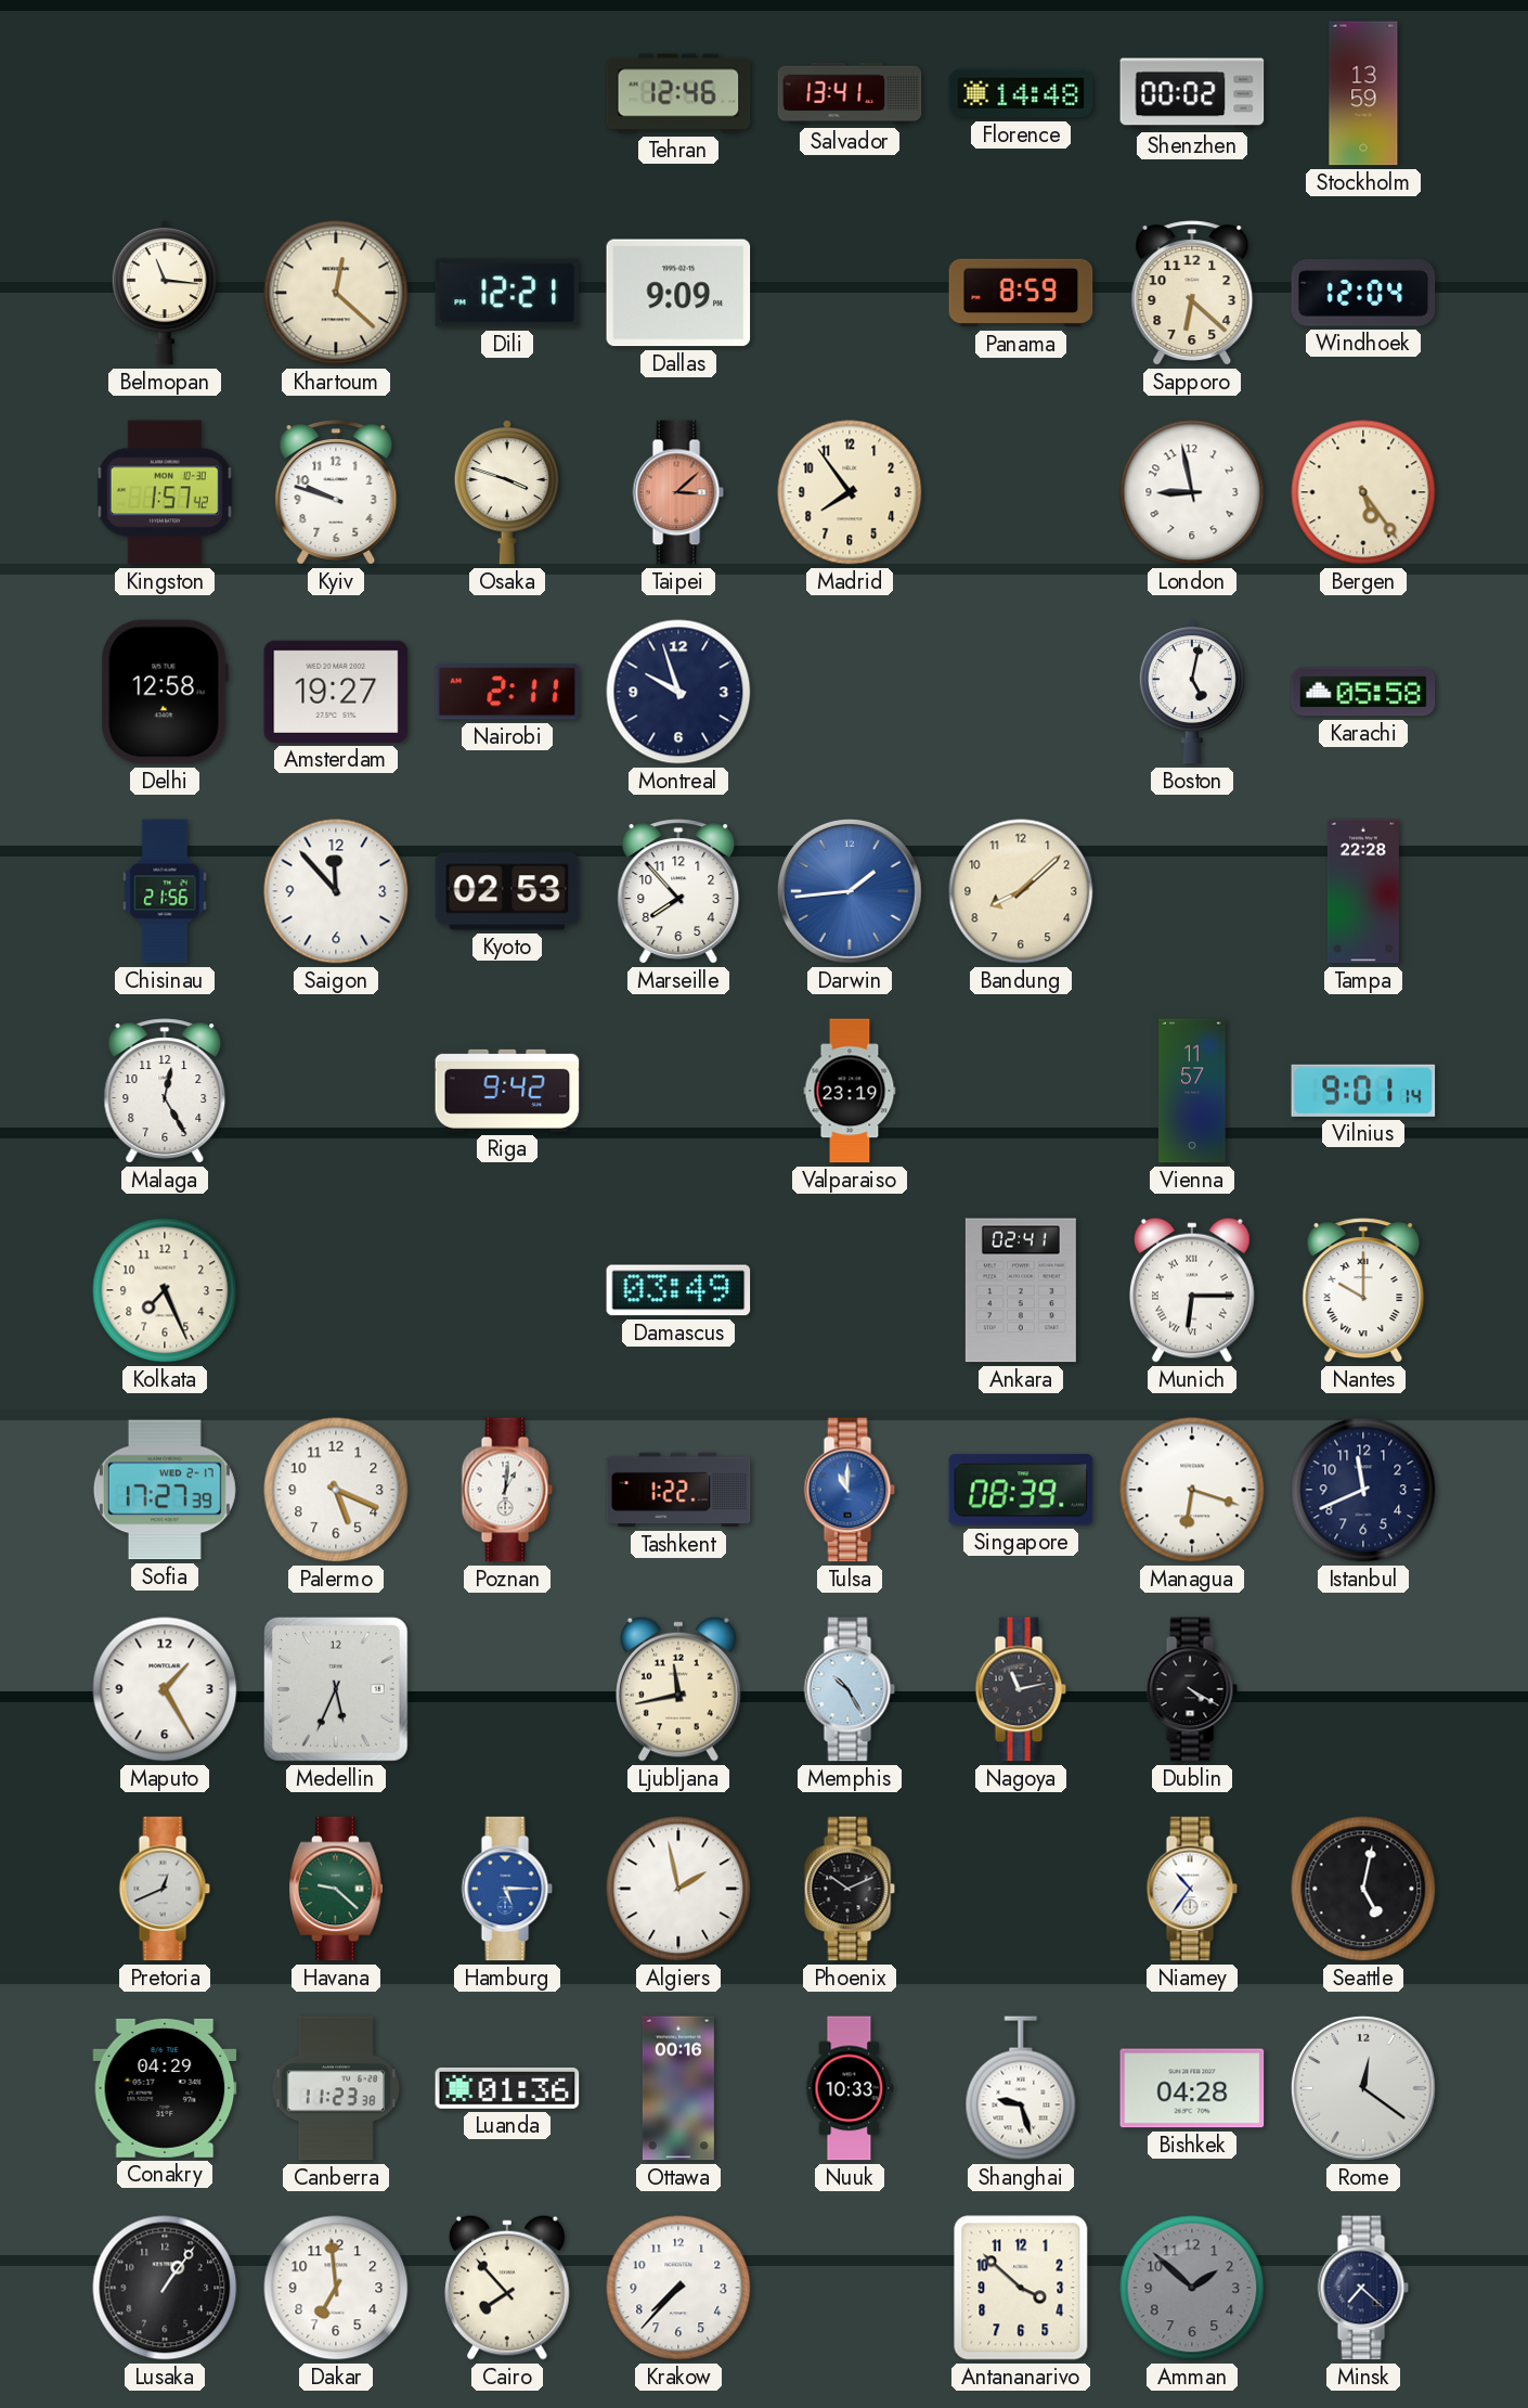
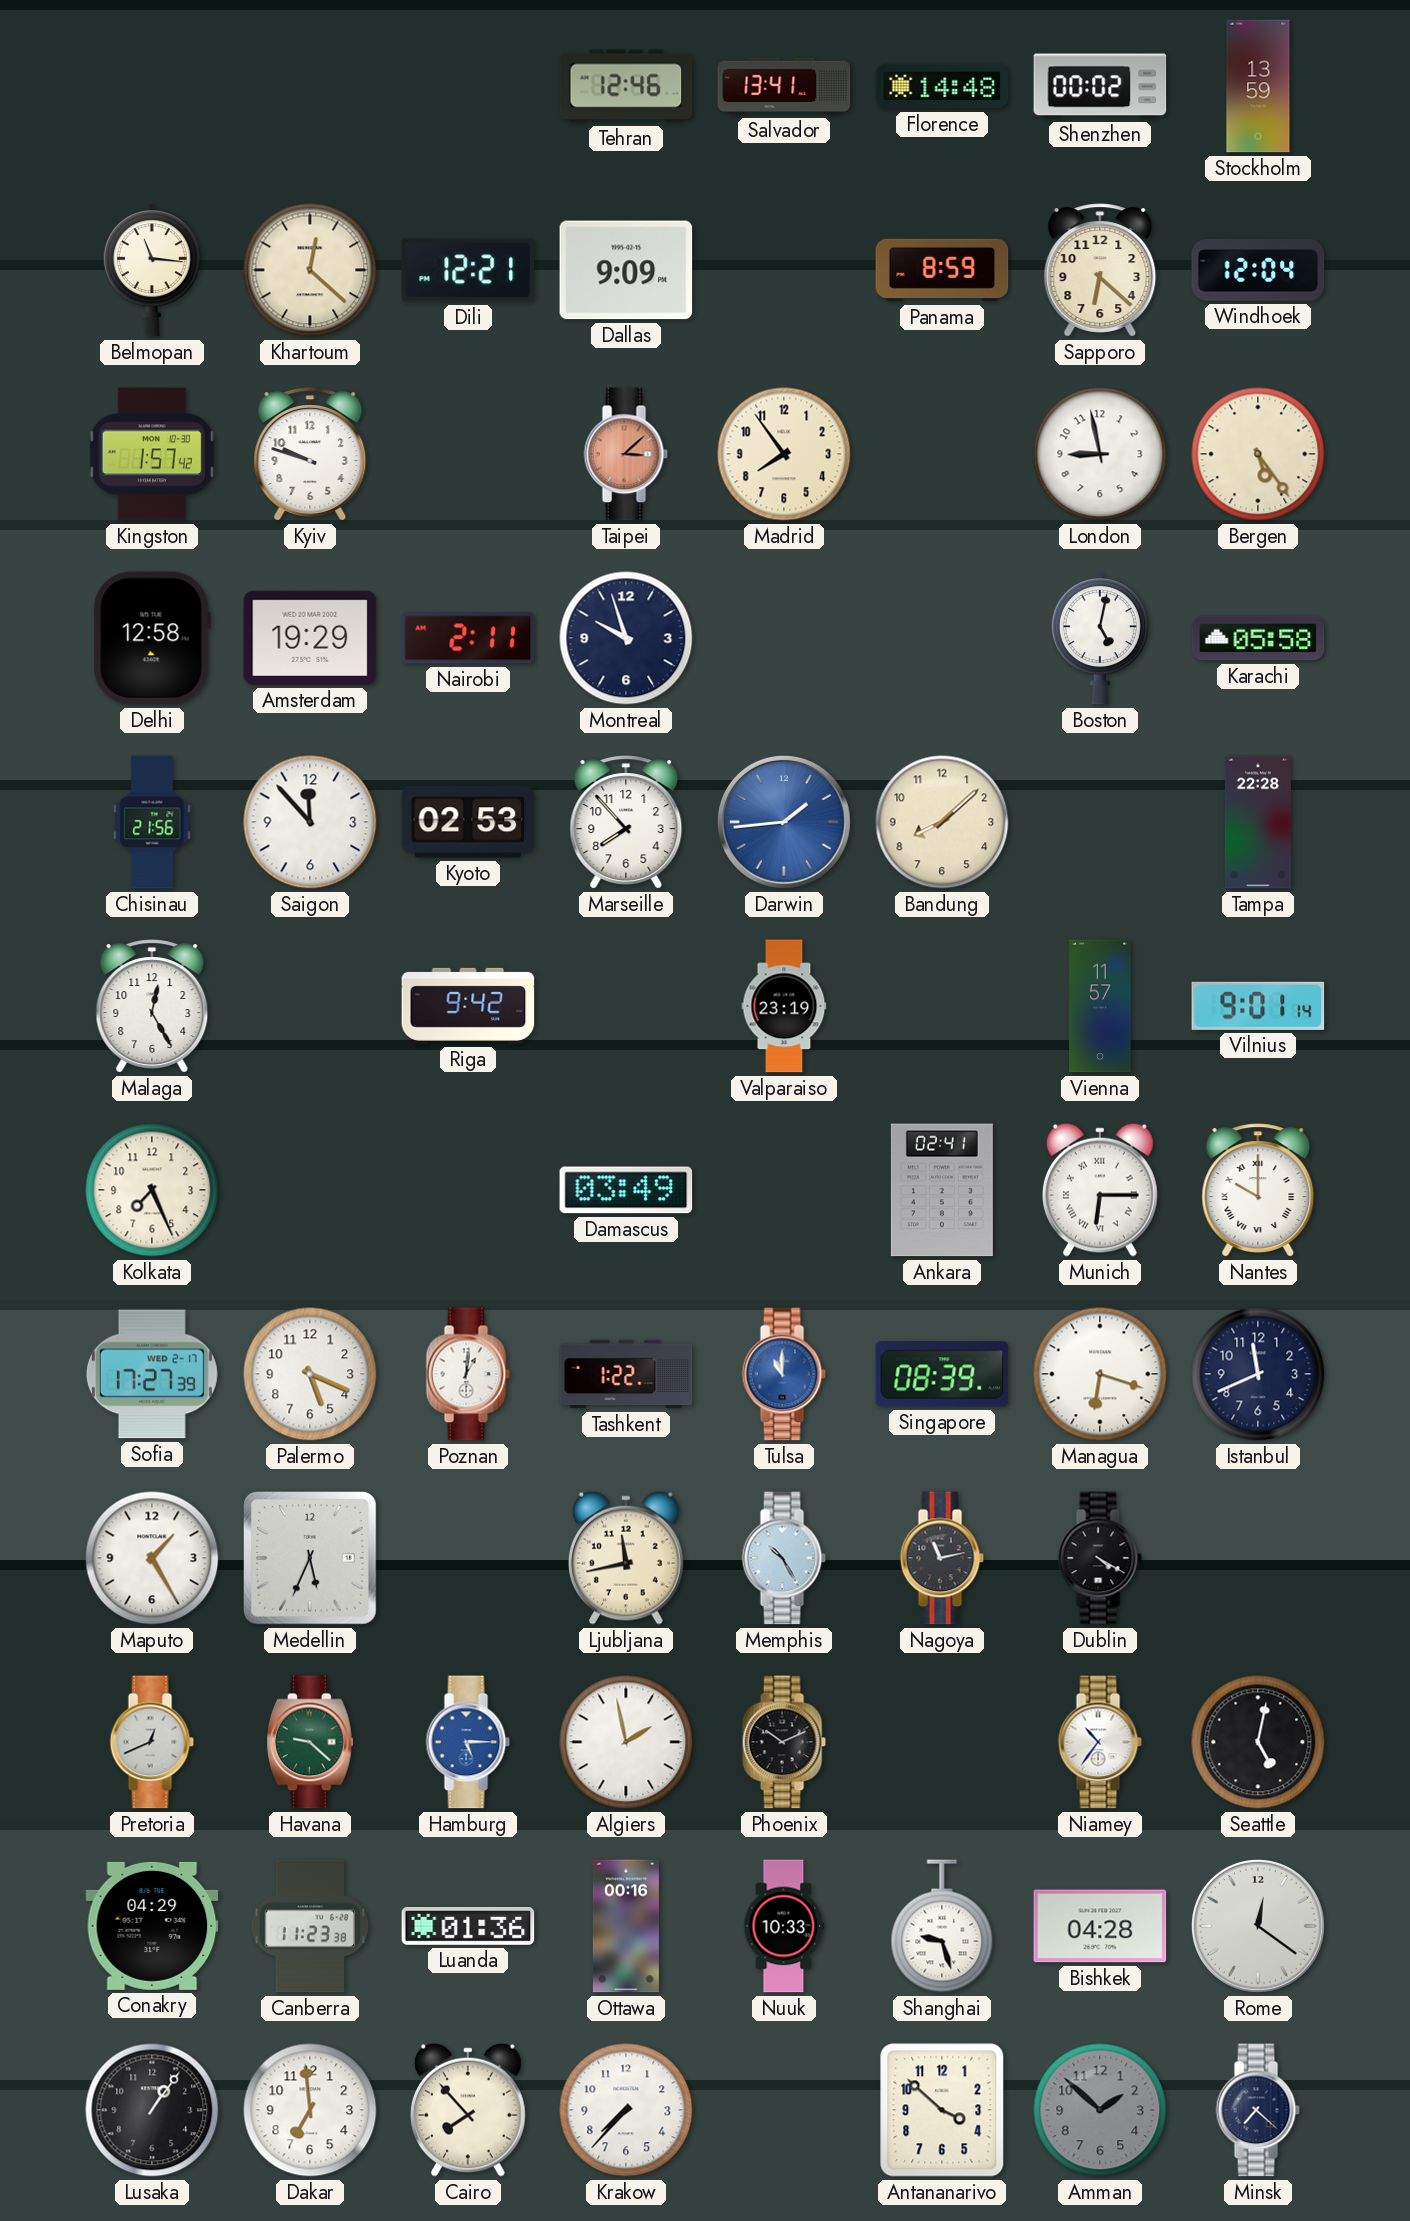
Osaka: 3:48 -> none
Amsterdam: 19:27 -> 19:29
